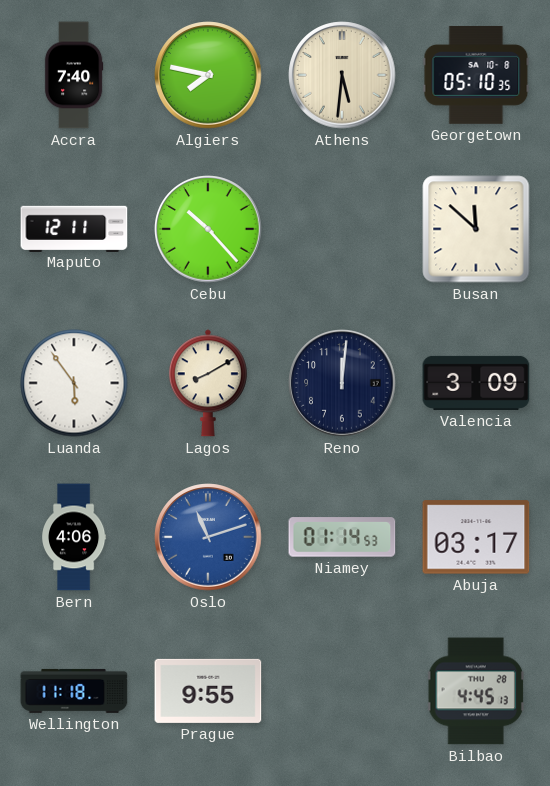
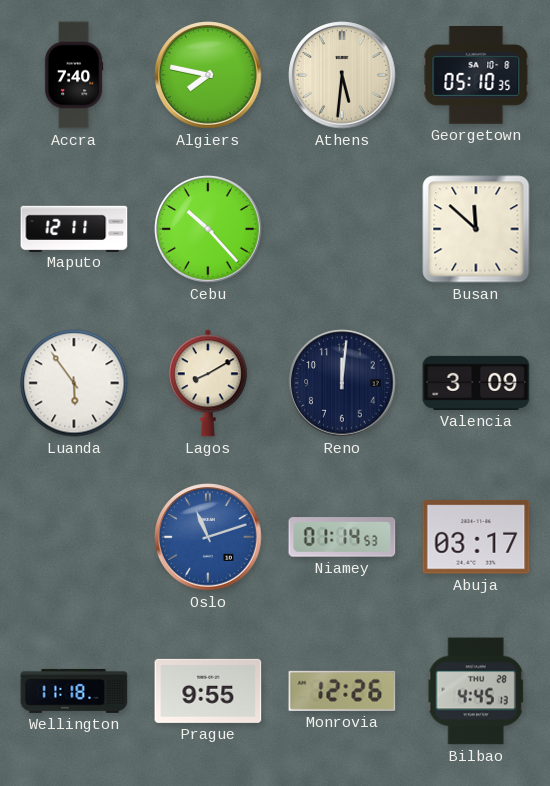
Bern: 4:06 -> none
Monrovia: none -> 12:26
